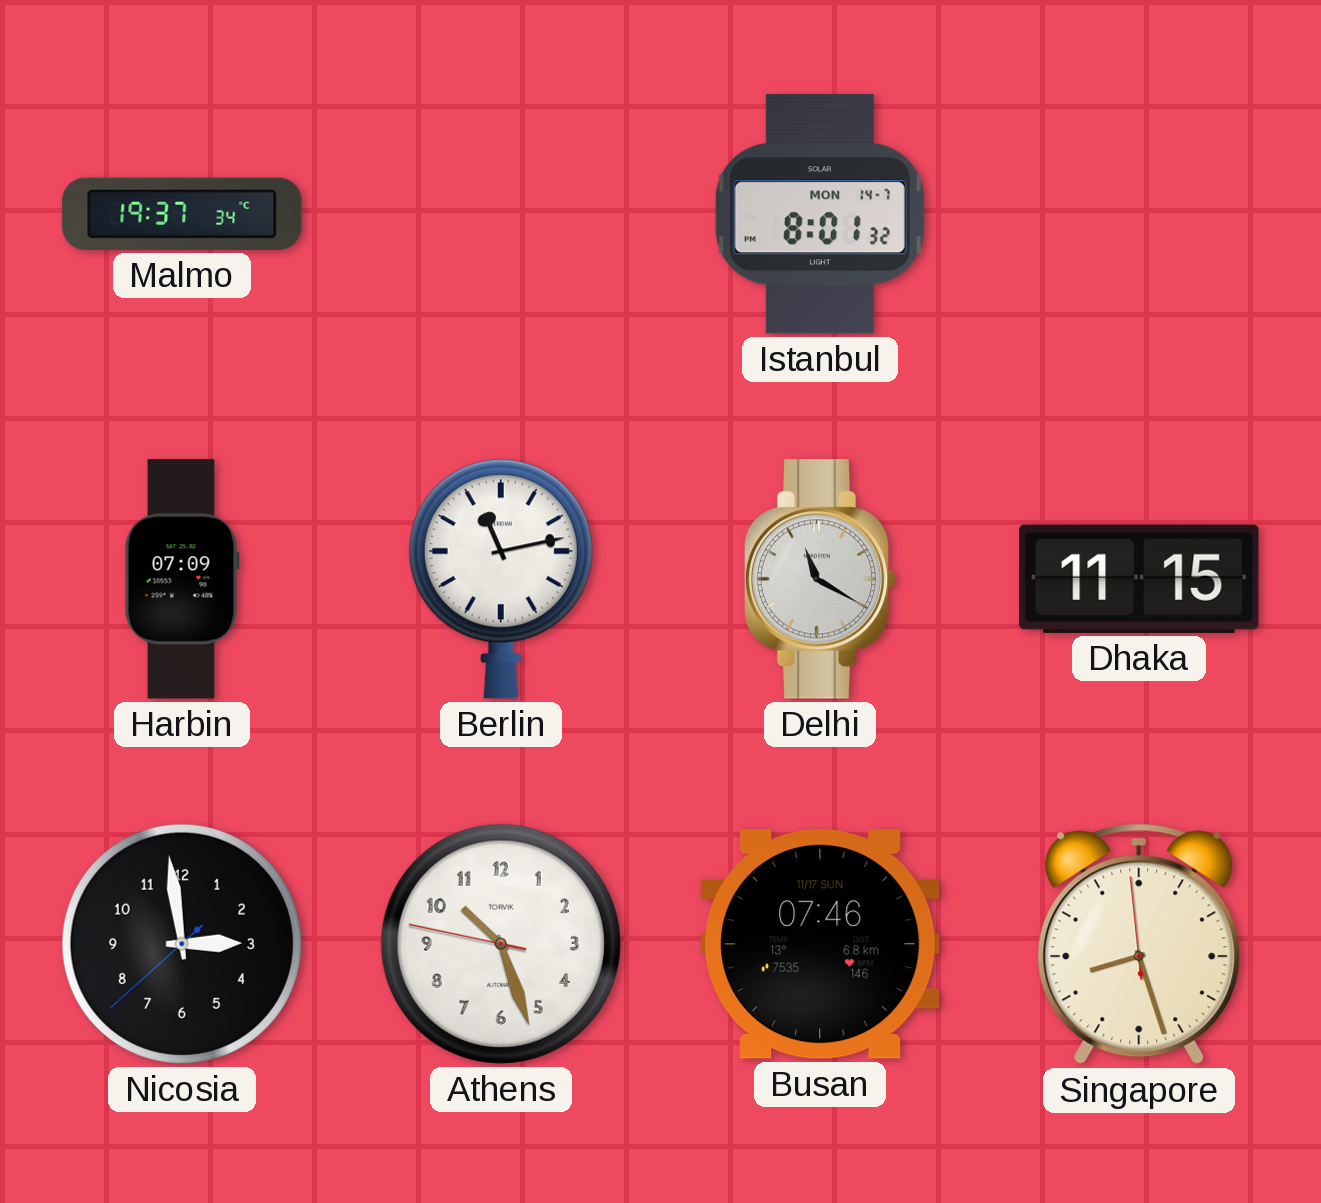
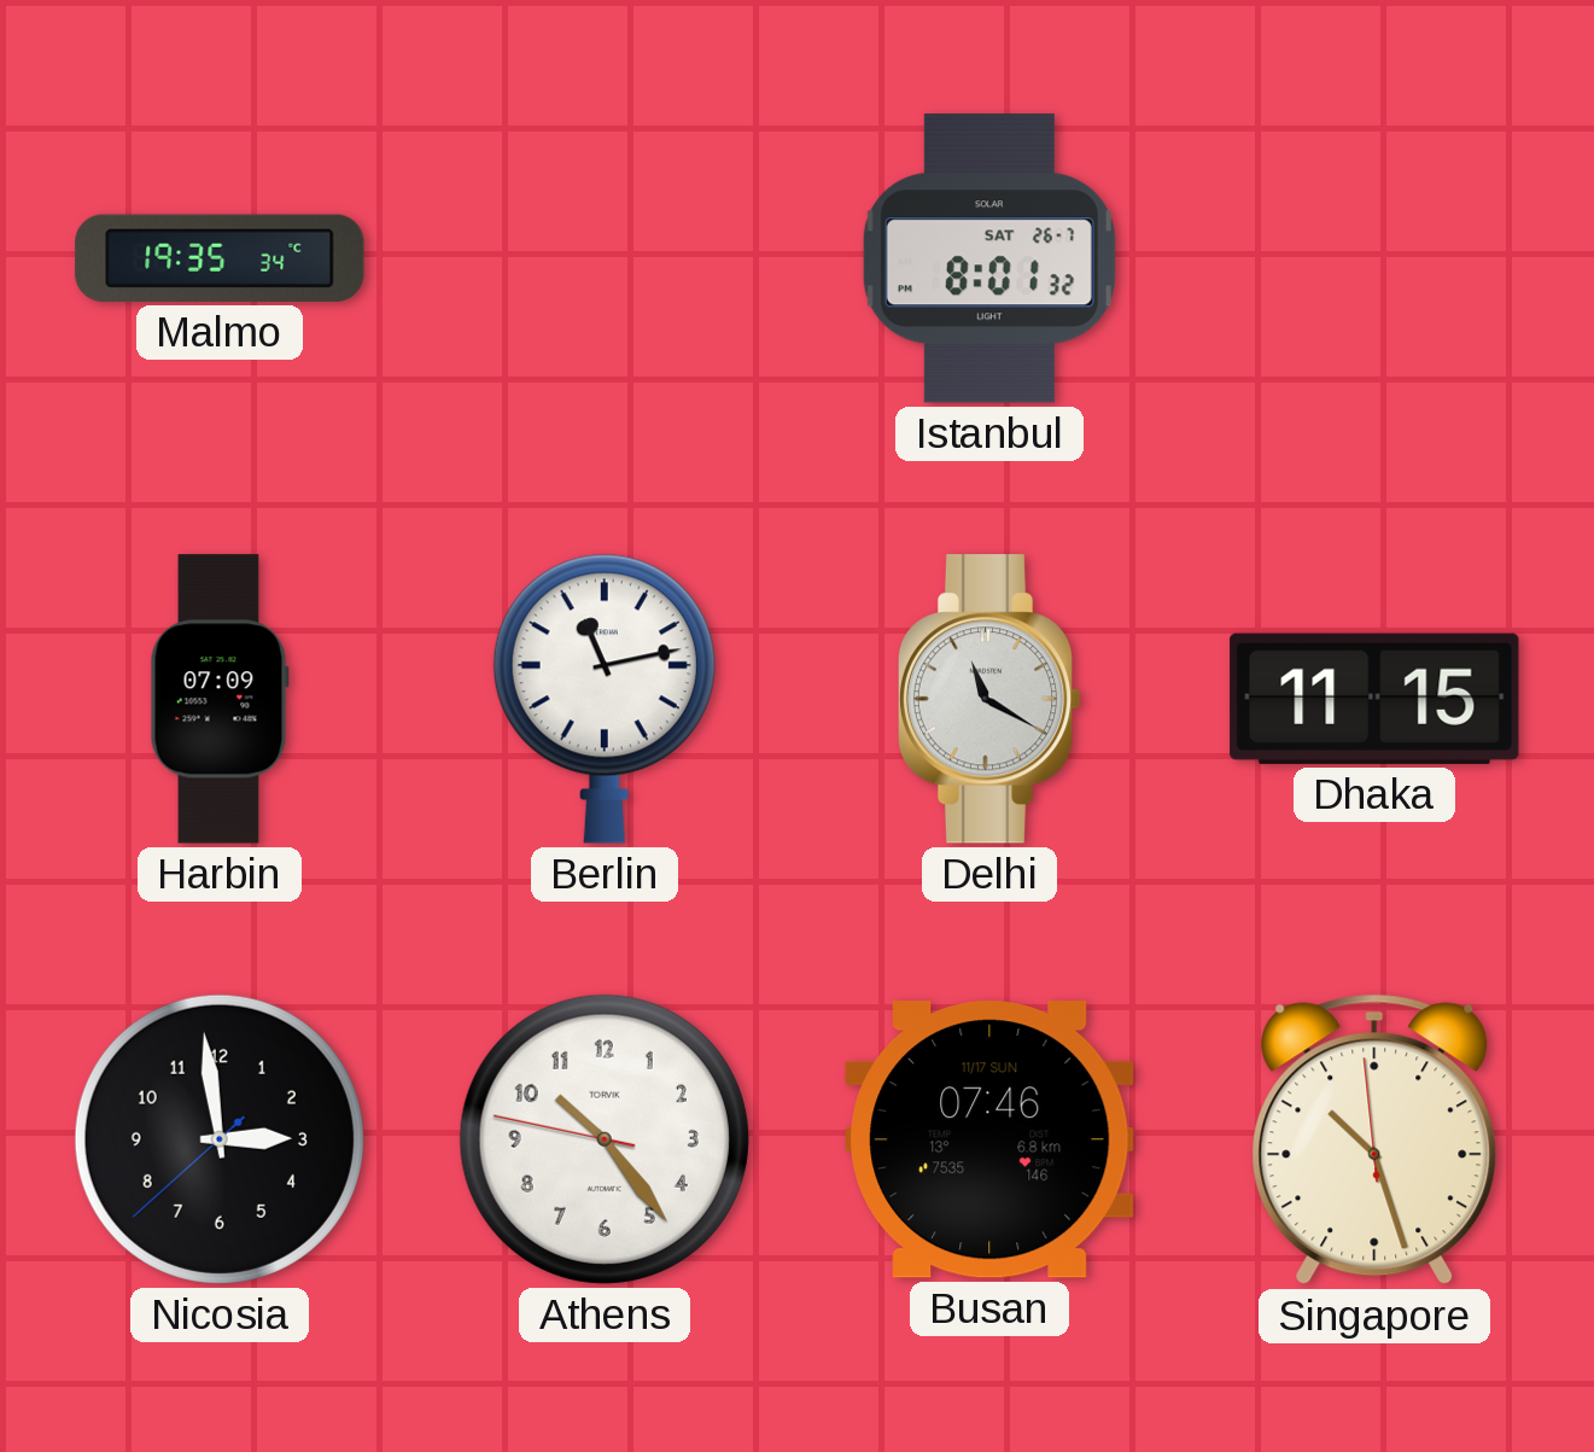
Malmo: 19:37 -> 19:35
Istanbul date: MON 14-7 -> SAT 26-7
Athens: 10:26 -> 10:23
Singapore: 8:26 -> 10:26
